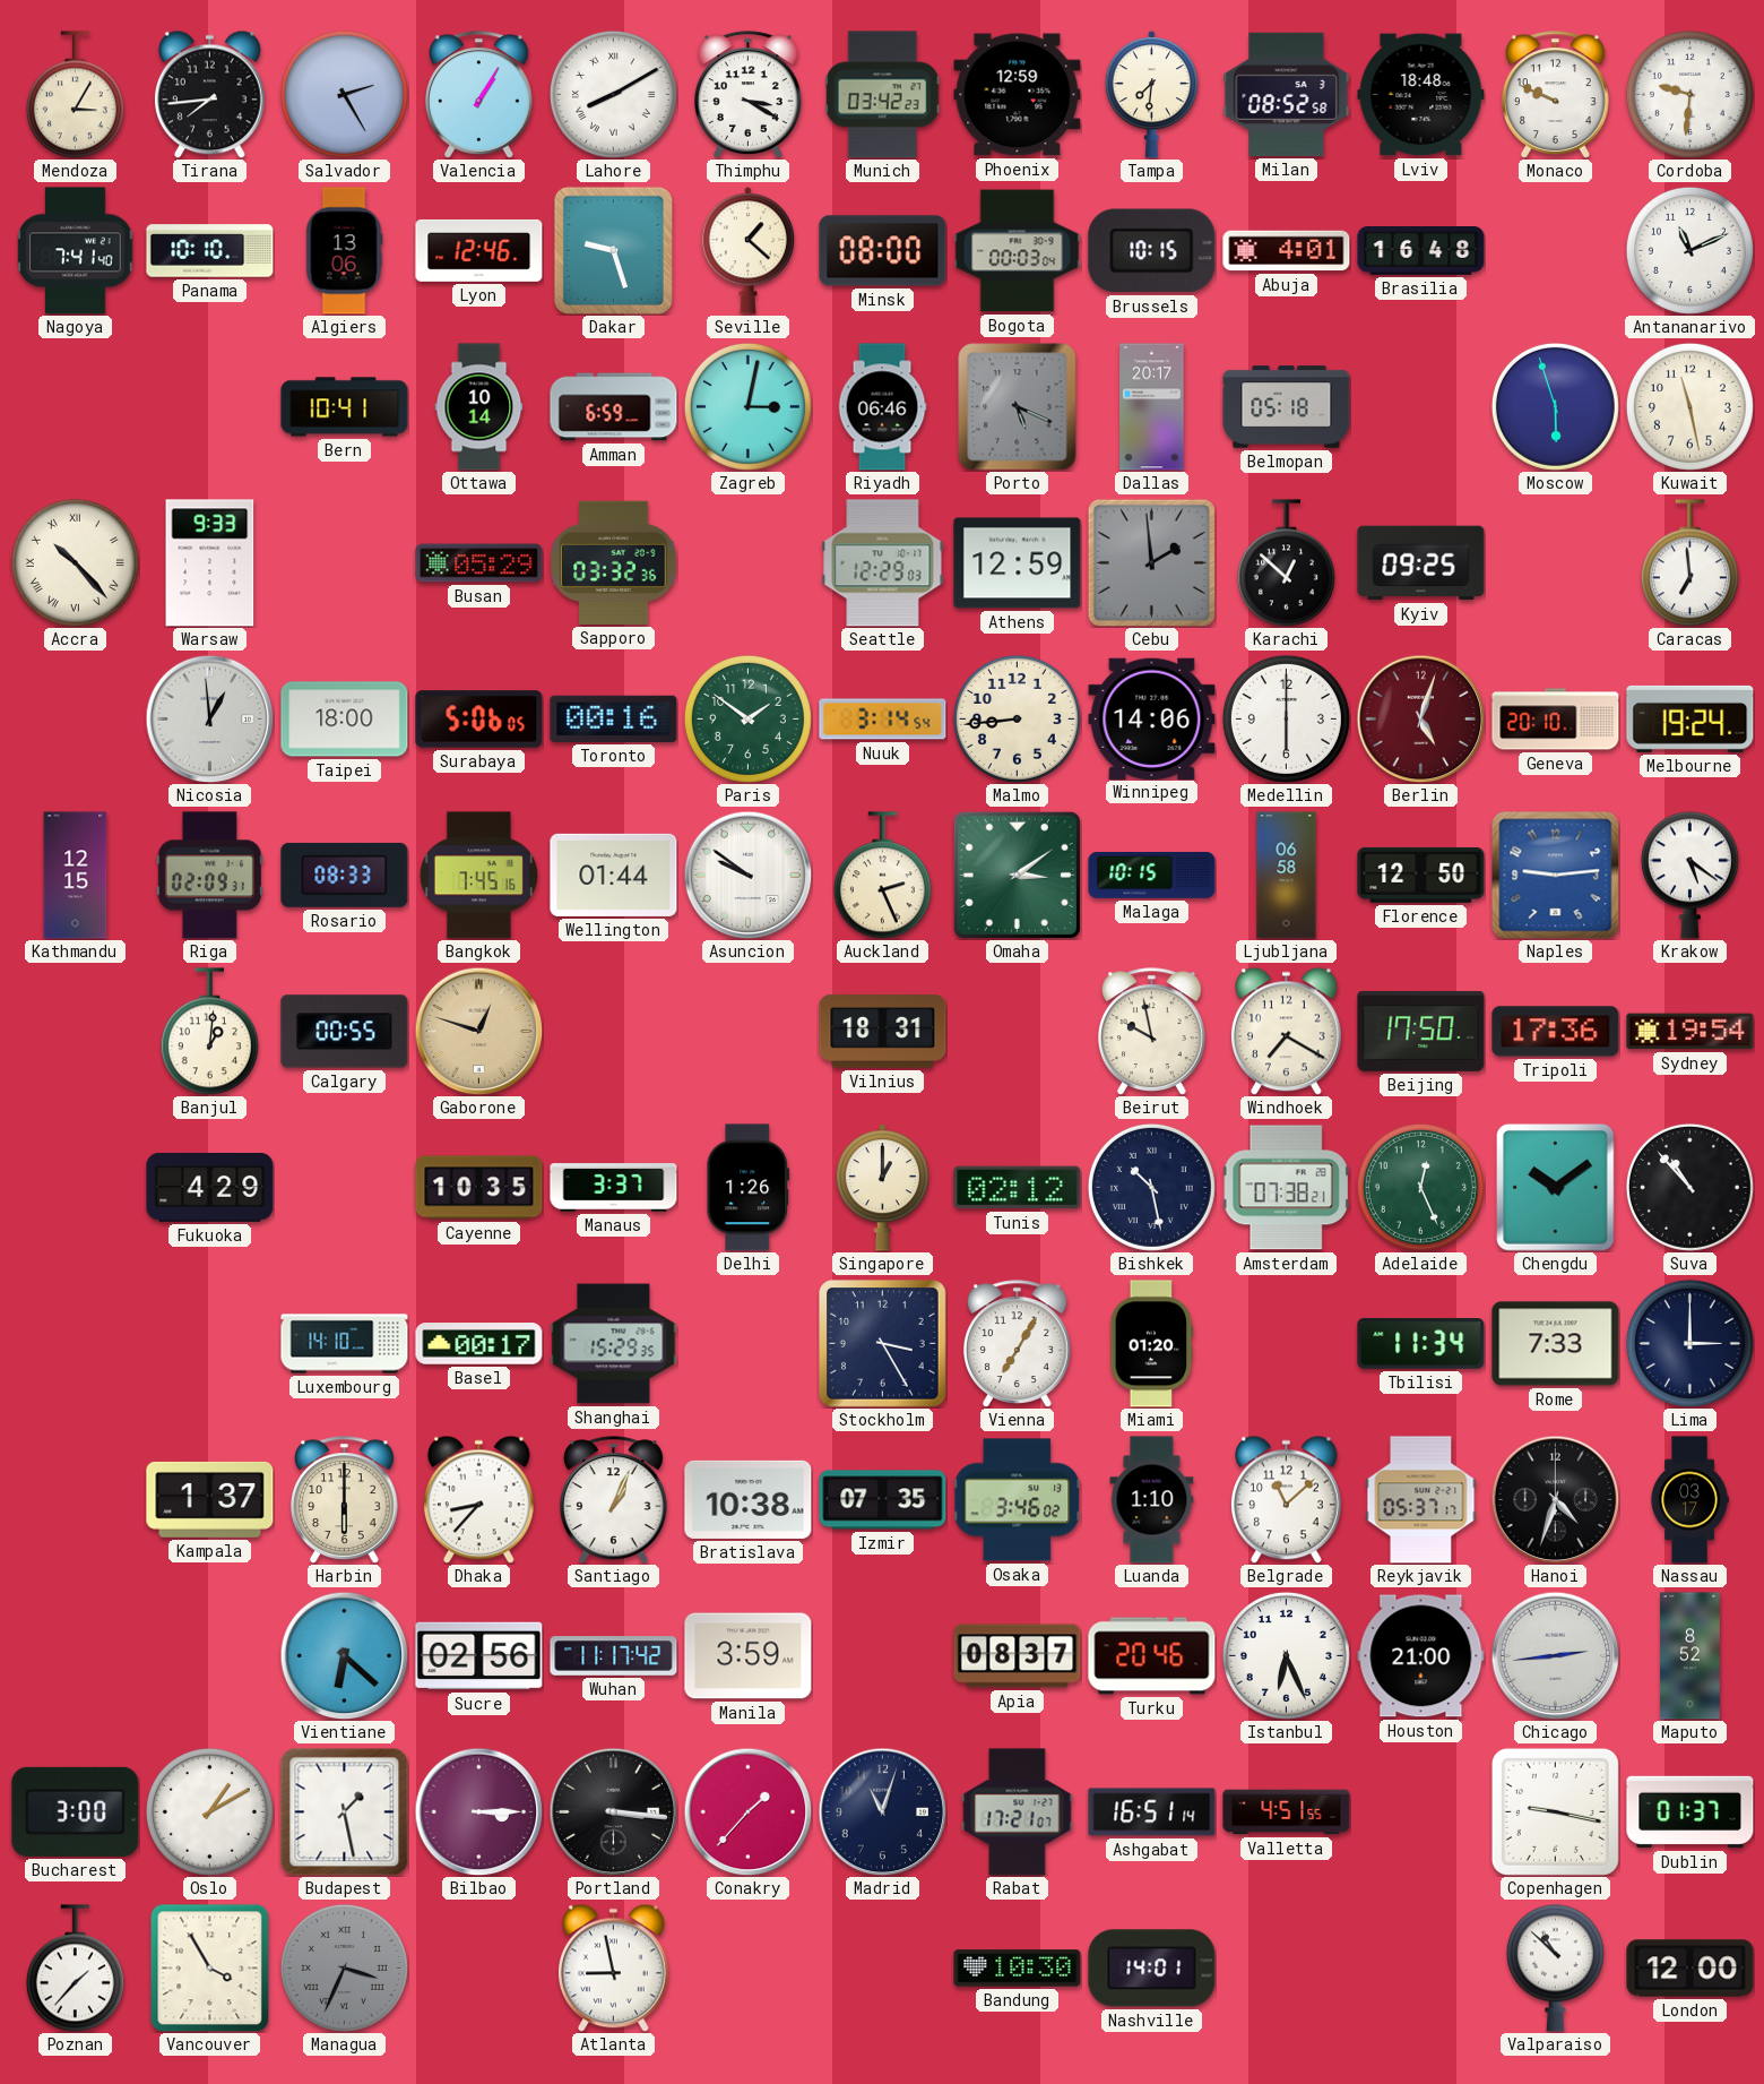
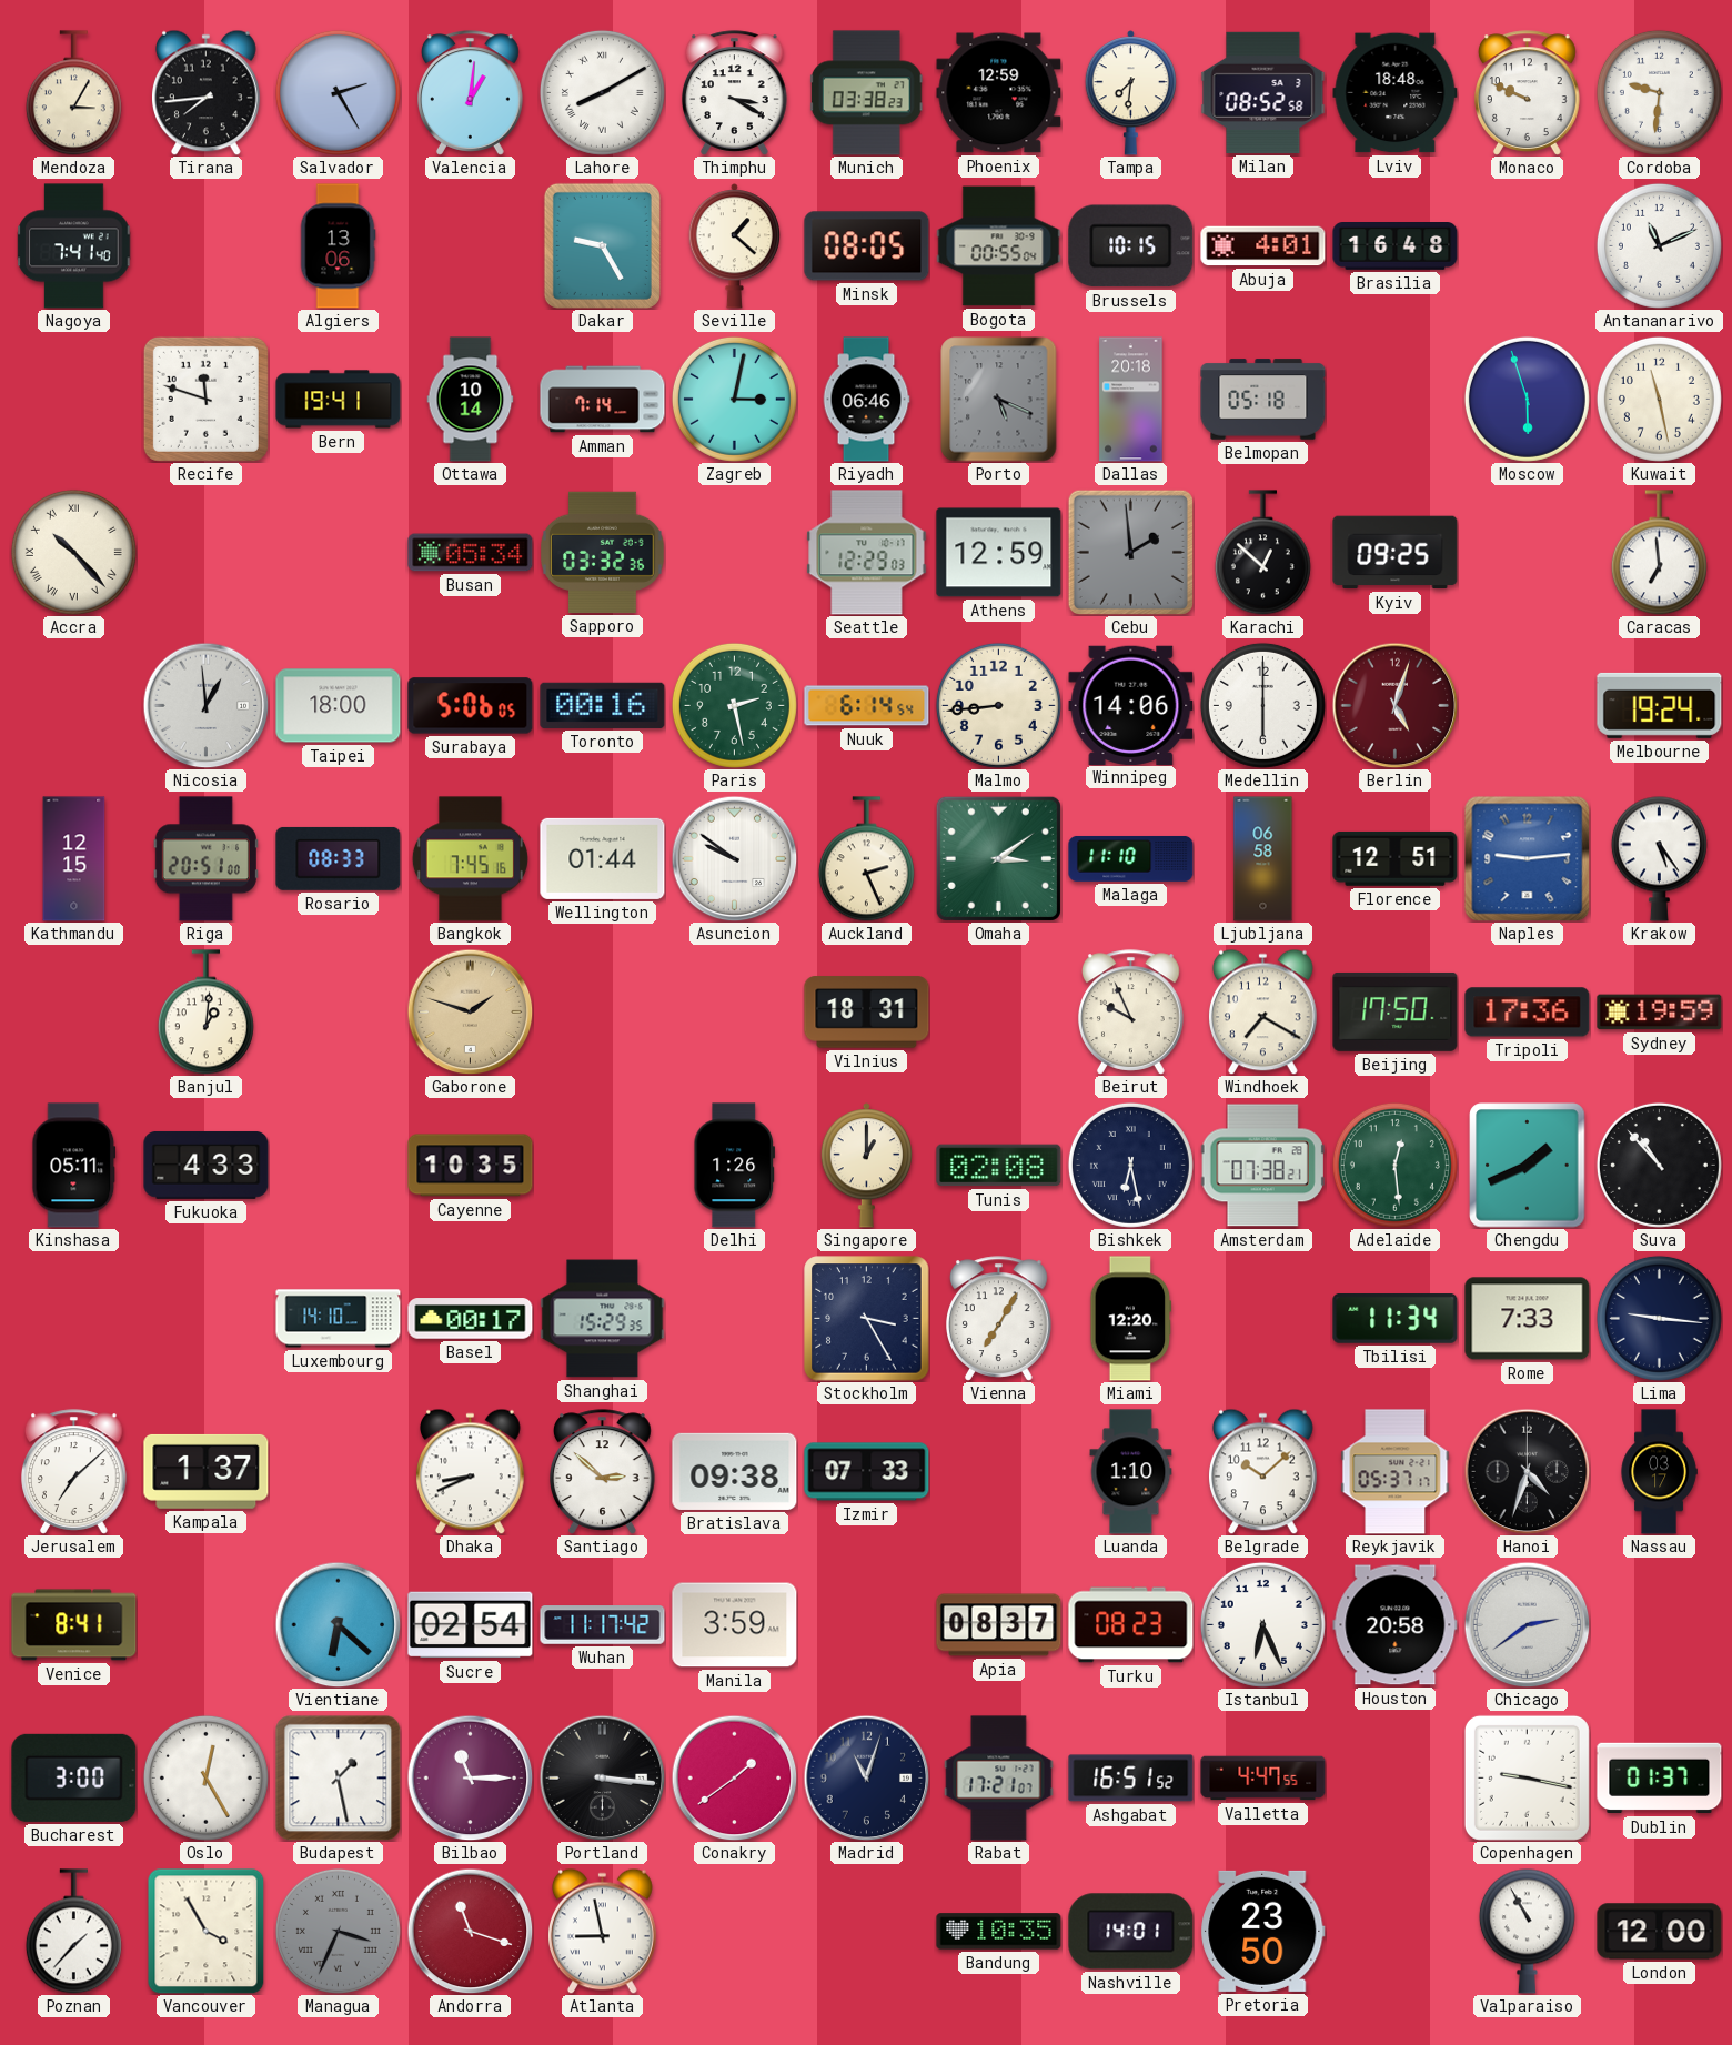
Valencia: 1:05 -> 1:01
Munich: 03:42 -> 03:38
Panama: 10:10 -> none
Lyon: 12:46 -> none
Dakar: 9:27 -> 9:25
Minsk: 08:00 -> 08:05
Bogota: 00:03 -> 00:55
Recife: none -> 11:48
Bern: 10:41 -> 19:41
Amman: 6:59 -> 7:14
Dallas: 20:17 -> 20:18
Warsaw: 9:33 -> none
Busan: 05:29 -> 05:34
Paris: 1:51 -> 2:28
Nuuk: 3:14 -> 6:14
Geneva: 20:10 -> none
Riga: 02:09 -> 20:51
Malaga: 10:15 -> 11:10
Florence: 12:50 -> 12:51
Krakow: 5:21 -> 5:24
Calgary: 00:55 -> none
Gaborone: 12:48 -> 1:48
Beirut: 9:58 -> 9:56
Sydney: 19:54 -> 19:59
Kinshasa: none -> 05:11
Fukuoka: 4:29 -> 4:33
Manaus: 3:37 -> none
Tunis: 02:12 -> 02:08
Bishkek: 10:28 -> 6:28
Adelaide: 12:26 -> 12:29
Chengdu: 10:09 -> 1:41
Miami: 01:20 -> 12:20
Lima: 3:00 -> 9:16
Jerusalem: none -> 7:08
Harbin: 6:00 -> none
Dhaka: 8:37 -> 8:41
Santiago: 1:04 -> 2:52
Bratislava: 10:38 -> 09:38
Izmir: 07:35 -> 07:33
Osaka: 3:46 -> none
Belgrade: 11:08 -> 10:08
Venice: none -> 8:41
Sucre: 02:56 -> 02:54
Turku: 20:46 -> 08:23
Houston: 21:00 -> 20:58
Chicago: 2:44 -> 2:39
Maputo: 8:52 -> none
Oslo: 1:10 -> 12:25
Bilbao: 3:15 -> 11:15
Conakry: 1:37 -> 1:39
Ashgabat: 16:51:14 -> 16:51:52
Valletta: 4:51 -> 4:47
Andorra: none -> 11:18
Bandung: 10:30 -> 10:35
Pretoria: none -> 23:50
Valparaiso: 10:52 -> 10:55
